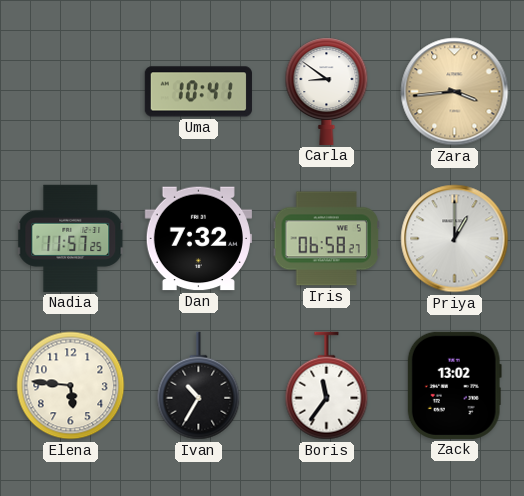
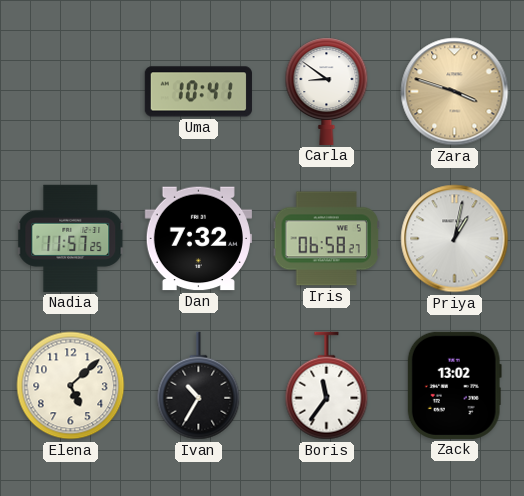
Zara: 3:44 -> 3:48
Priya: 1:00 -> 1:02
Elena: 5:46 -> 5:08
